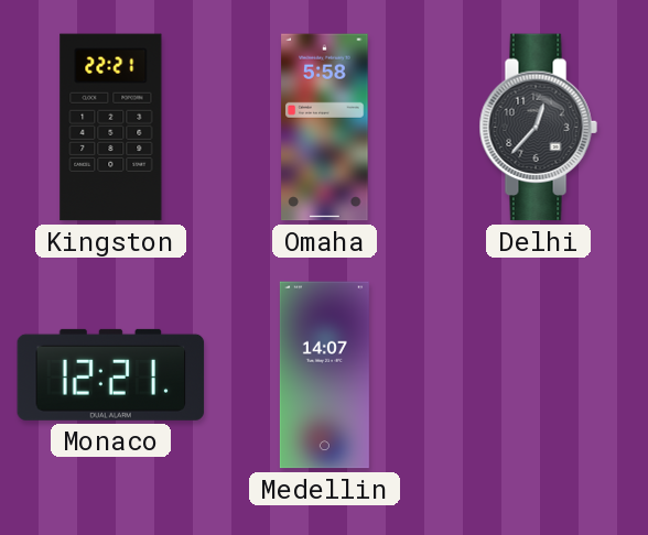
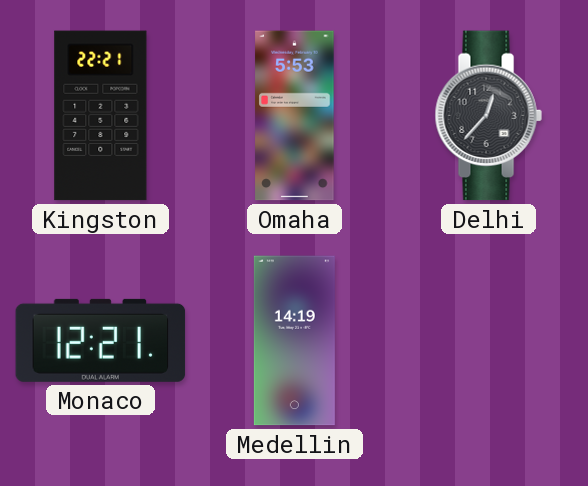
Omaha: 5:58 -> 5:53
Medellin: 14:07 -> 14:19
